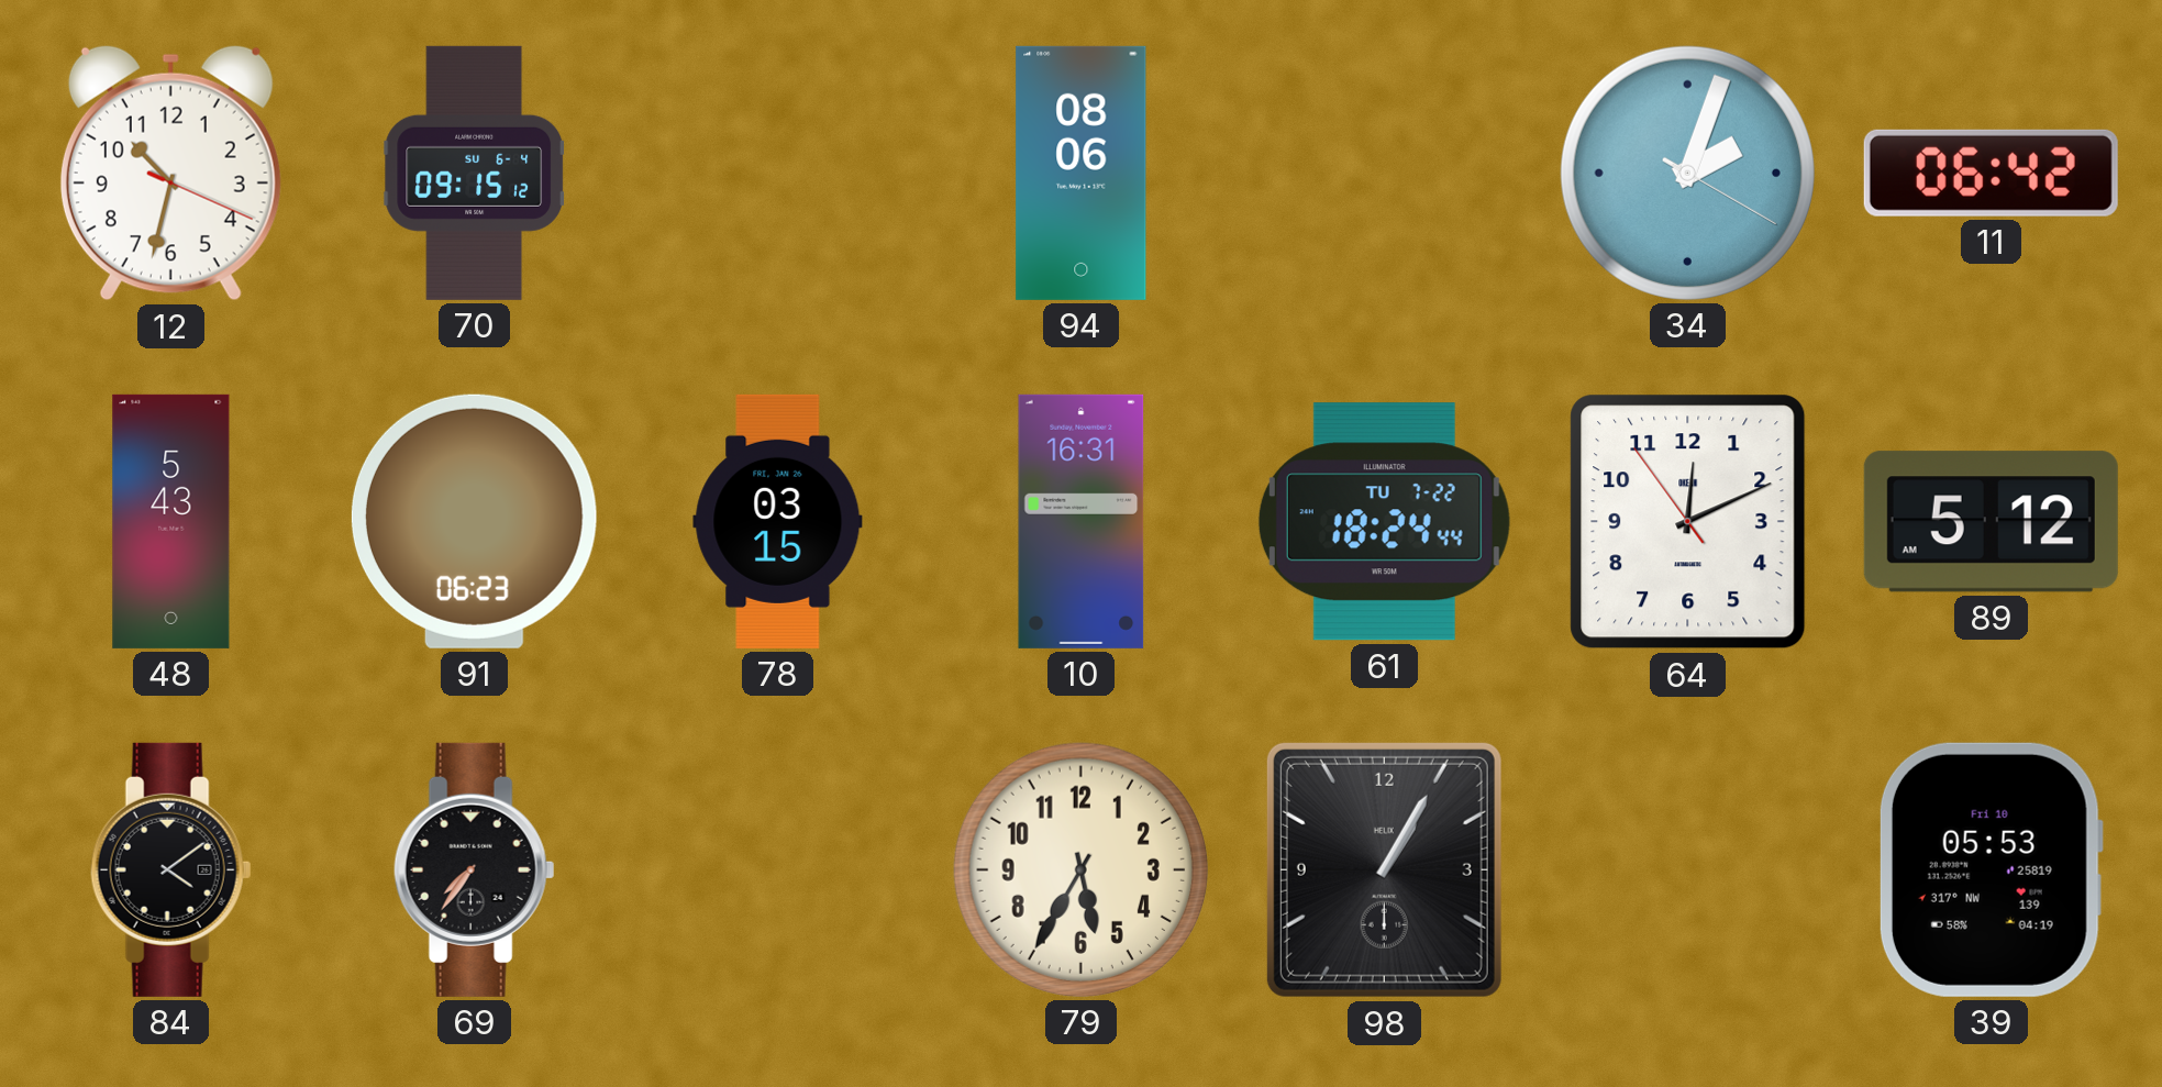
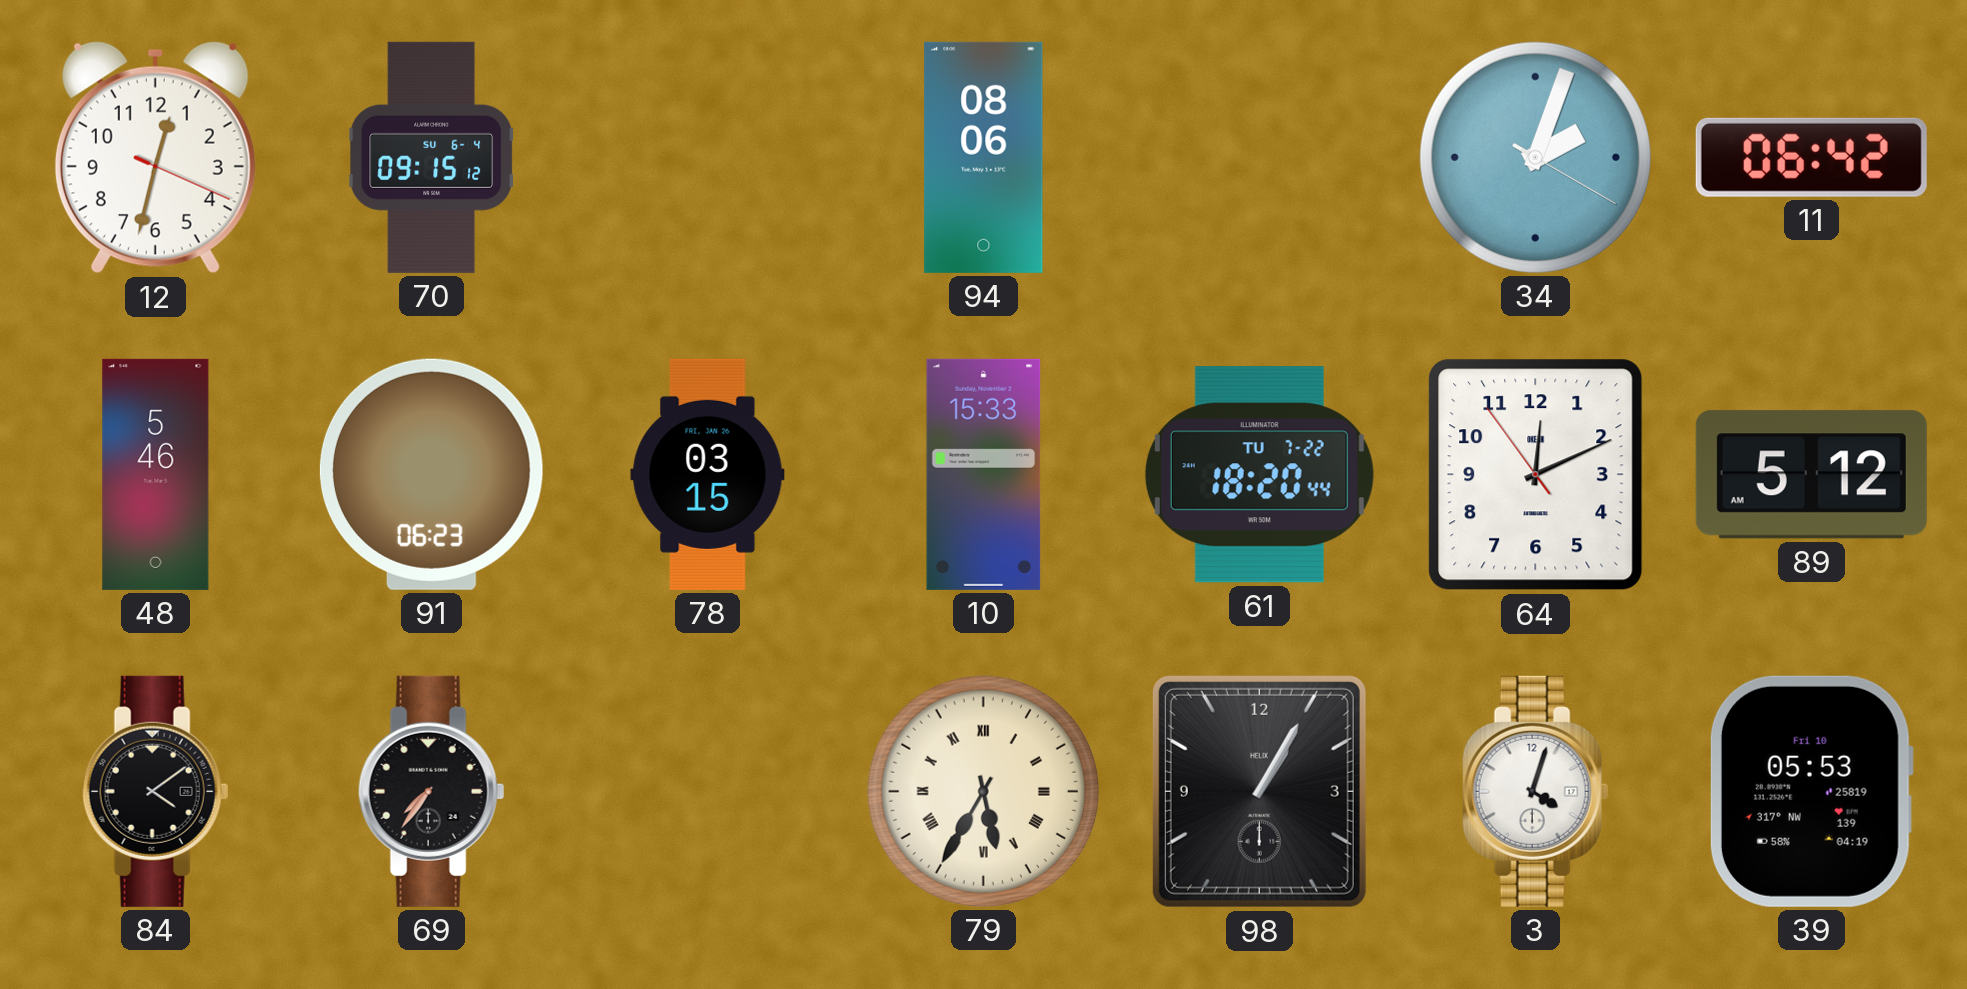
12: 10:32 -> 12:32
48: 5:43 -> 5:46
10: 16:31 -> 15:33
61: 18:24 -> 18:20
79 numerals: Arabic -> Roman
3: none -> 4:03
